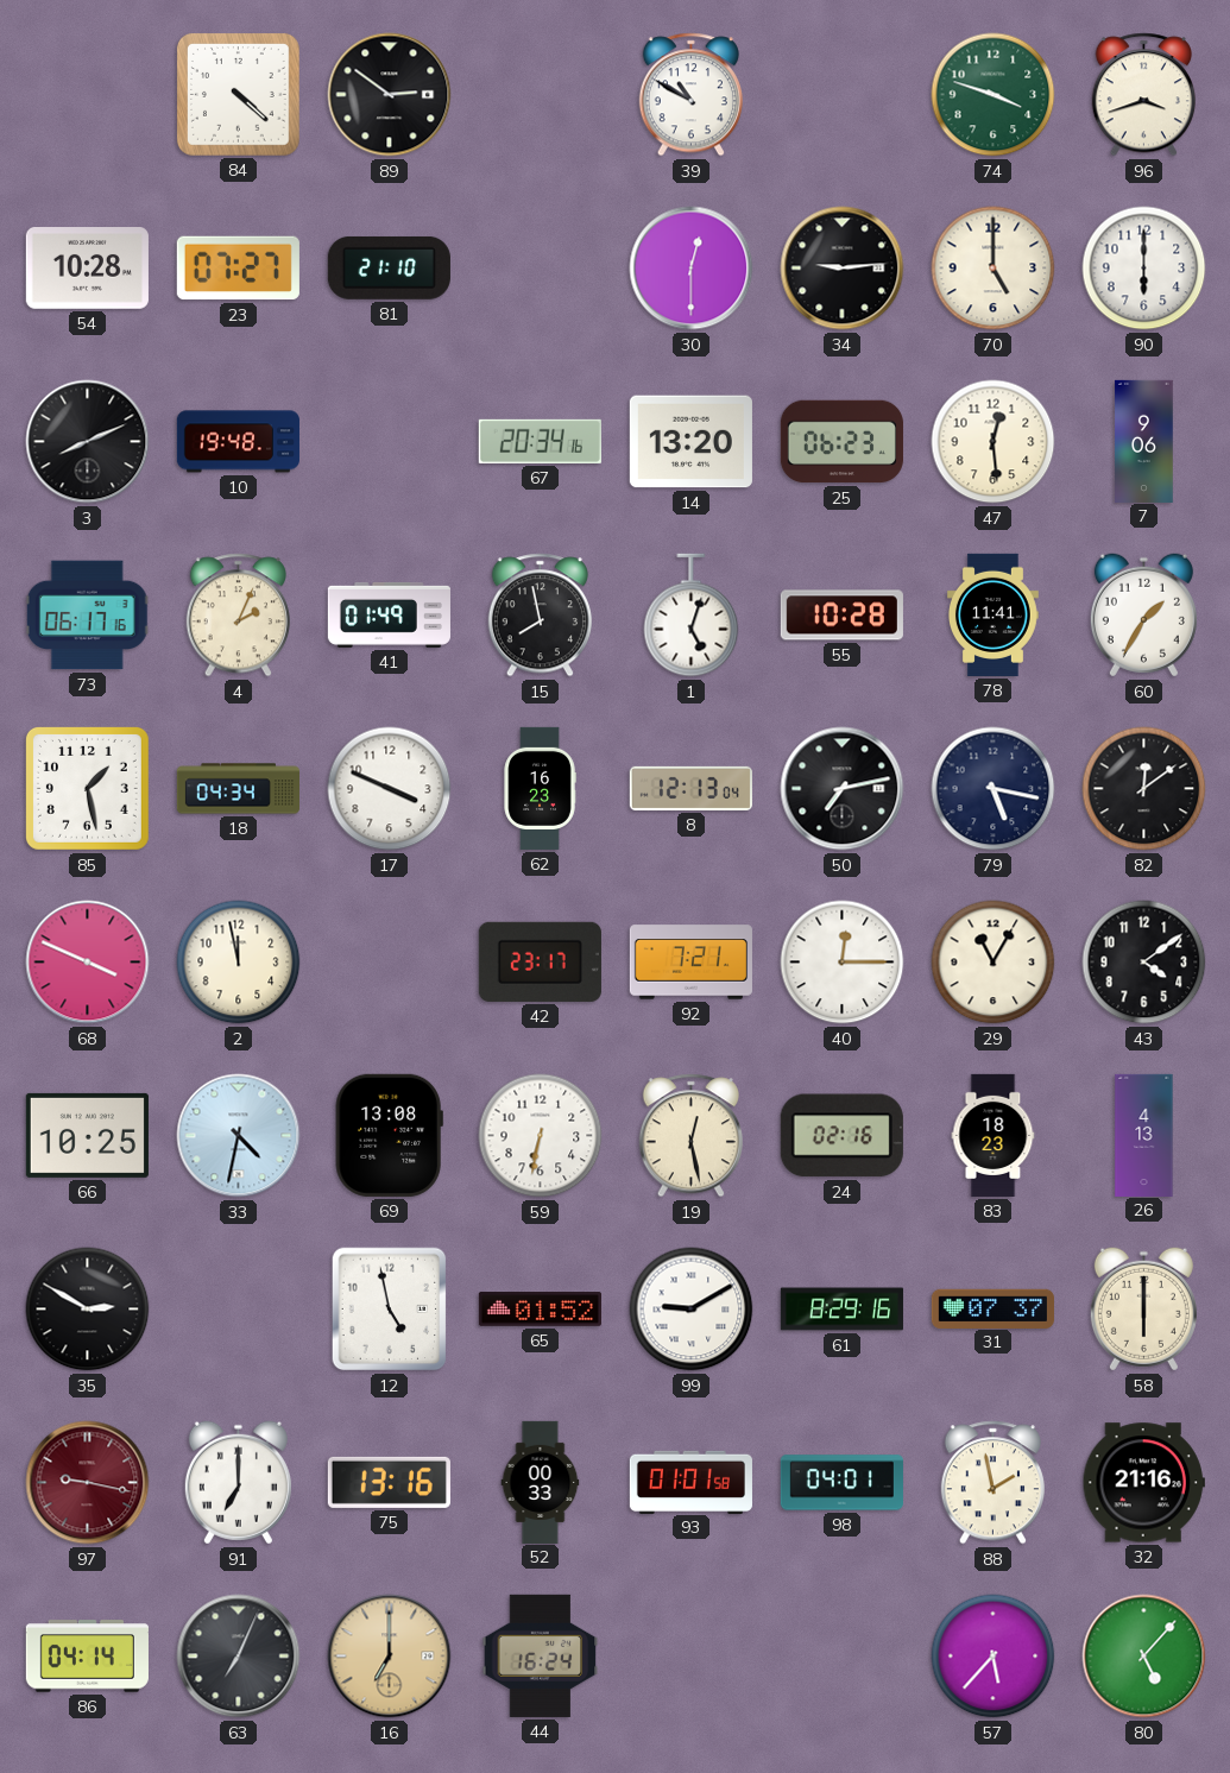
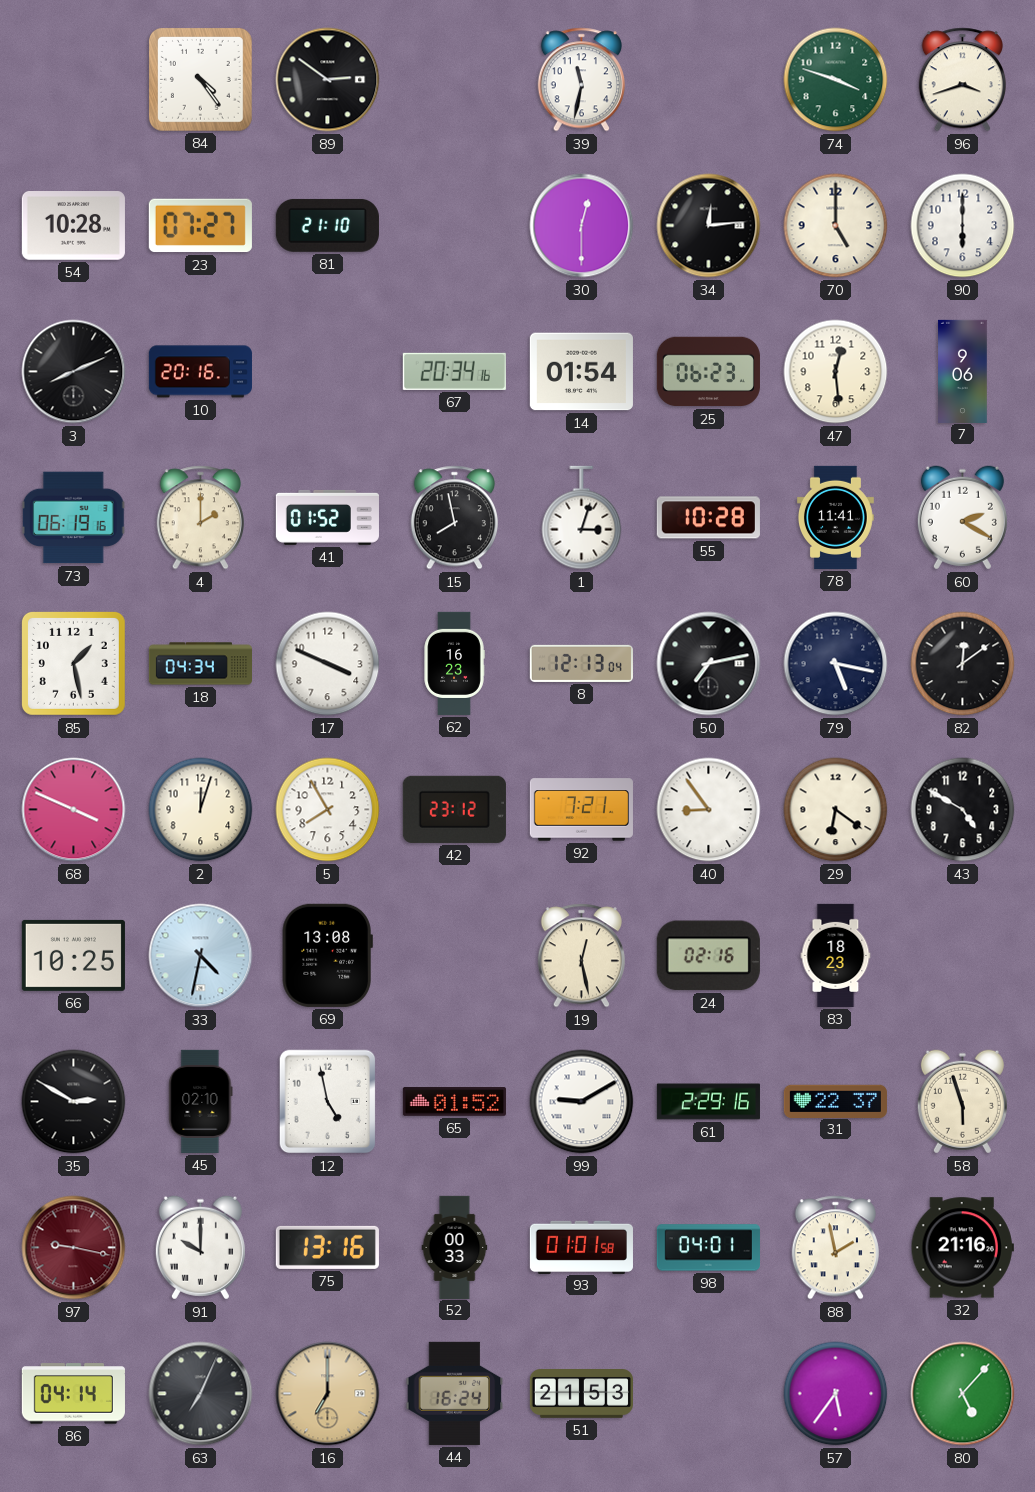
84: 4:22 -> 4:24
39: 10:50 -> 11:32
34: 9:14 -> 12:14
10: 19:48 -> 20:16
14: 13:20 -> 01:54
73: 06:17 -> 06:19
4: 2:04 -> 2:00
41: 01:49 -> 01:52
1: 5:03 -> 3:03
60: 1:35 -> 2:20
2: 11:58 -> 12:03
5: none -> 7:55
42: 23:17 -> 23:12
40: 12:15 -> 8:54
29: 11:05 -> 6:21
43: 4:09 -> 4:50
59: 6:32 -> none
26: 4:13 -> none
45: none -> 02:10
61: 8:29 -> 2:29
31: 07:37 -> 22:37
58: 6:00 -> 5:57
91: 7:00 -> 10:00
51: none -> 21:53
57: 5:37 -> 5:36
